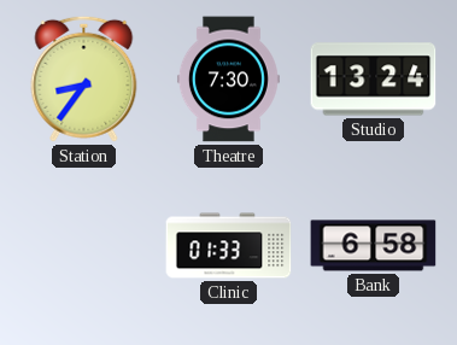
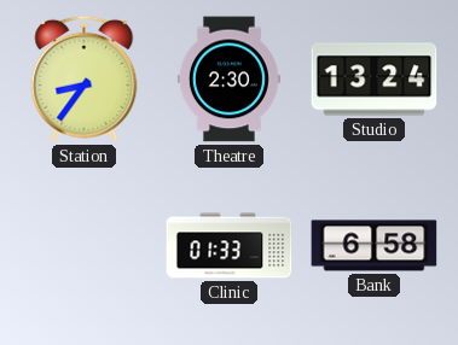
Theatre: 7:30 -> 2:30
